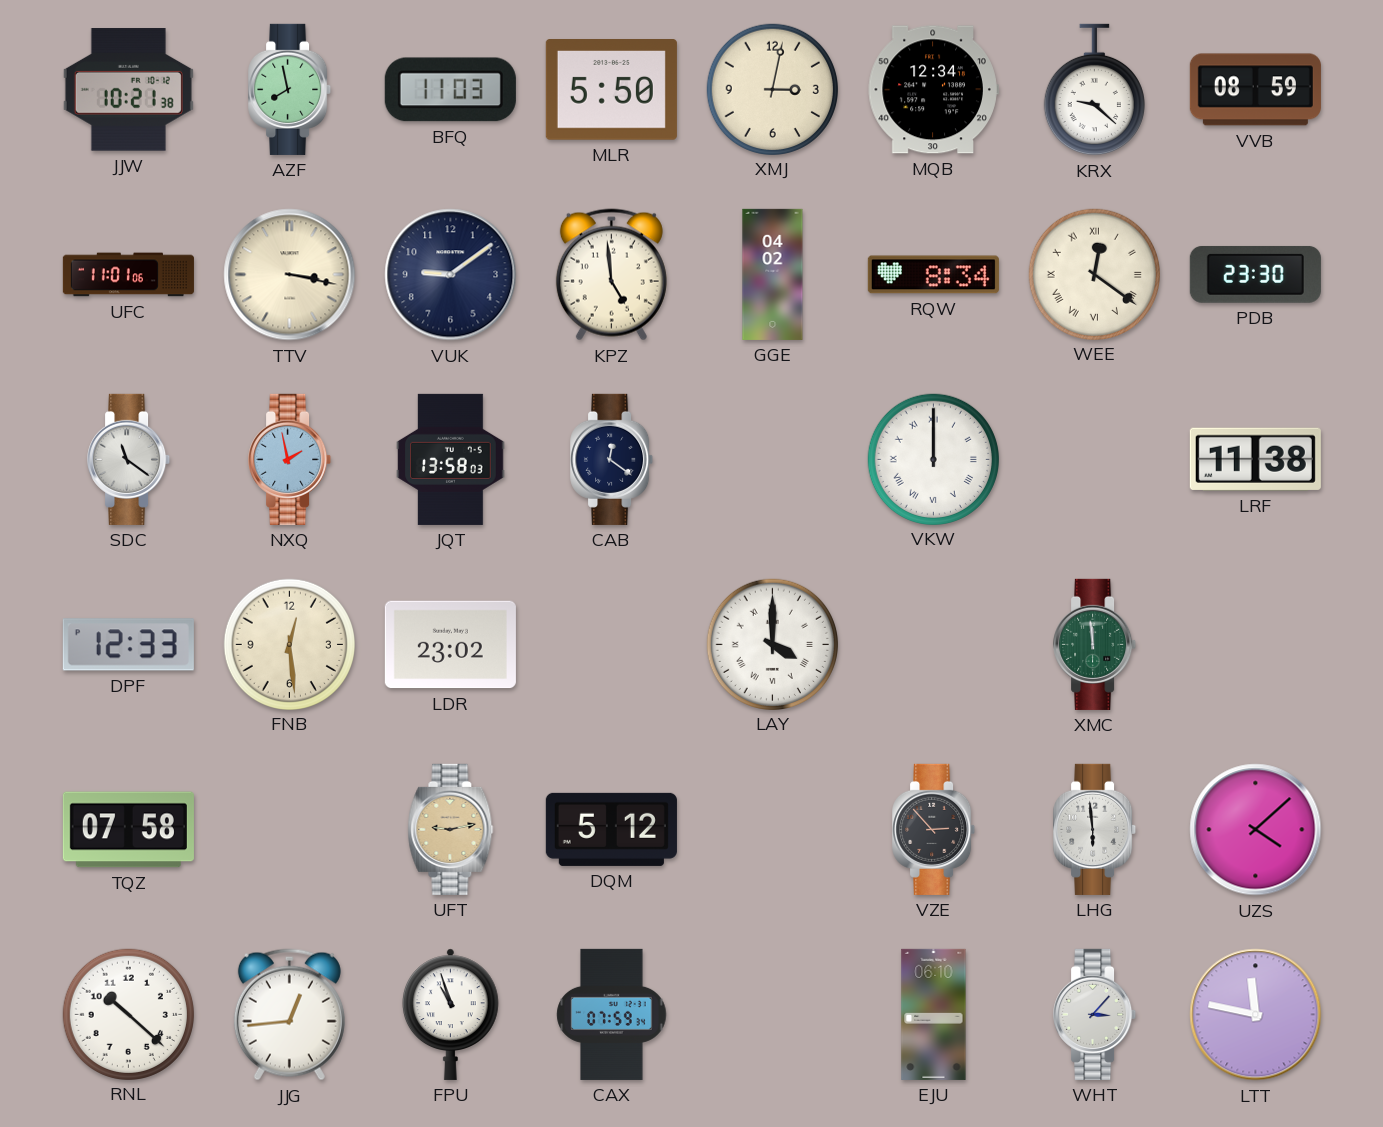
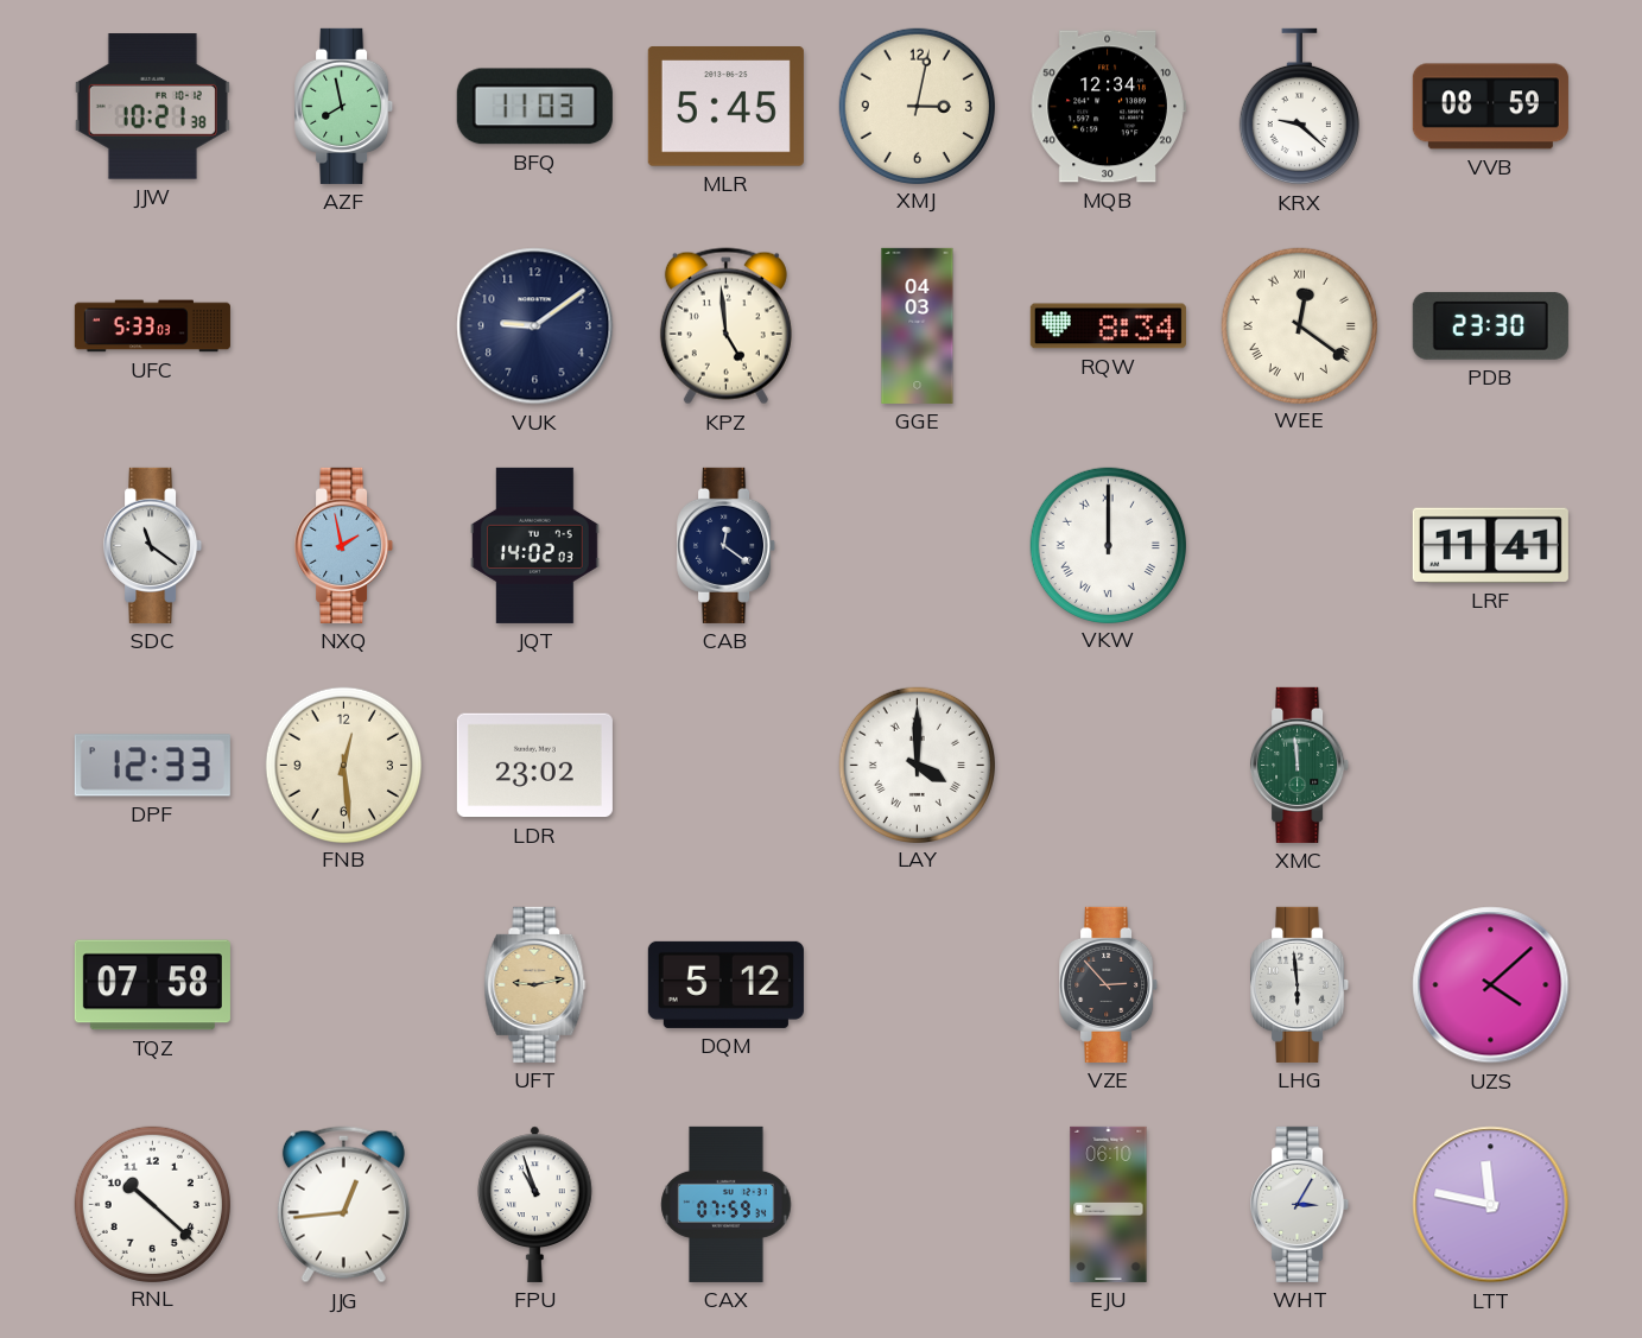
MLR: 5:50 -> 5:45
UFC: 11:01 -> 5:33
TTV: 3:17 -> none
GGE: 04:02 -> 04:03
JQT: 13:58 -> 14:02
LRF: 11:38 -> 11:41
WHT: 3:07 -> 3:05
